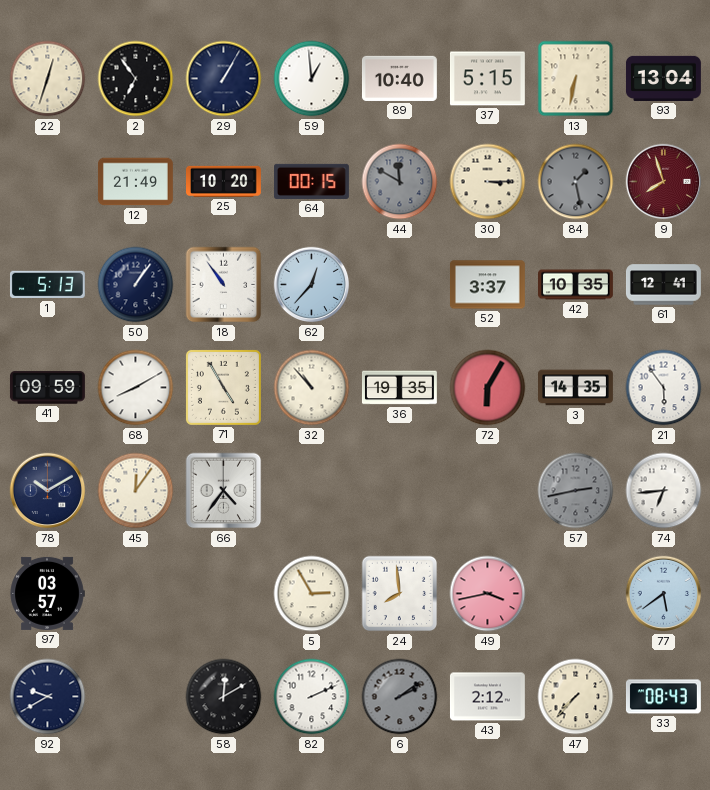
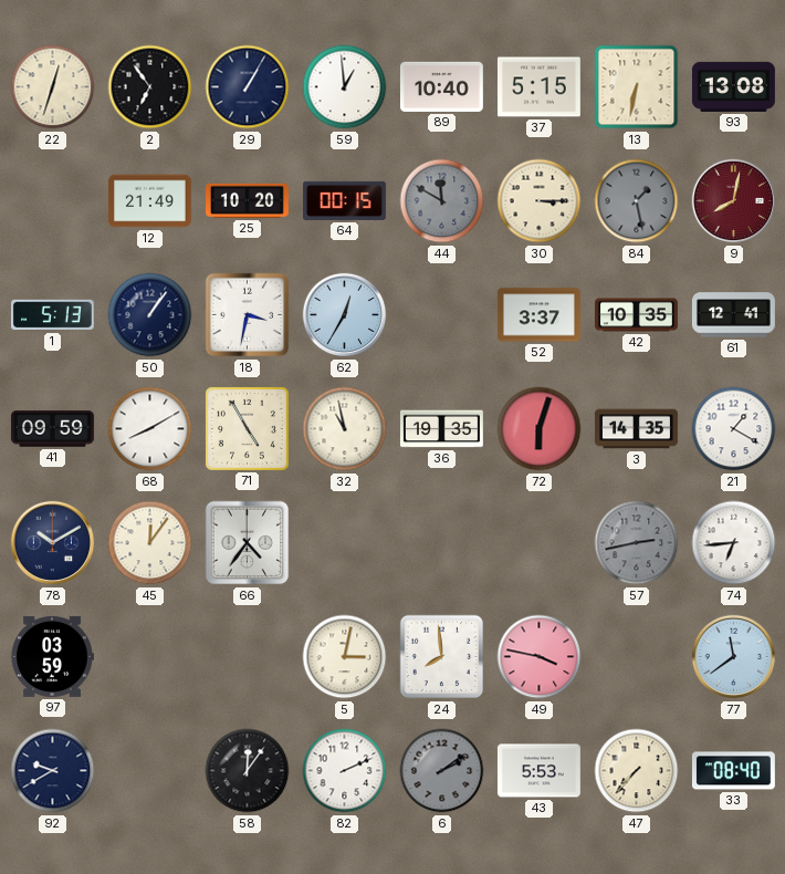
93: 13:04 -> 13:08
9: 7:57 -> 8:02
18: 10:54 -> 3:32
62: 12:37 -> 12:35
32: 10:53 -> 10:58
72: 6:05 -> 6:03
21: 5:54 -> 1:20
97: 03:57 -> 03:59
5: 2:55 -> 3:02
49: 3:43 -> 3:47
77: 5:39 -> 11:39
58: 12:10 -> 12:06
43: 2:12 -> 5:53
33: 08:43 -> 08:40
